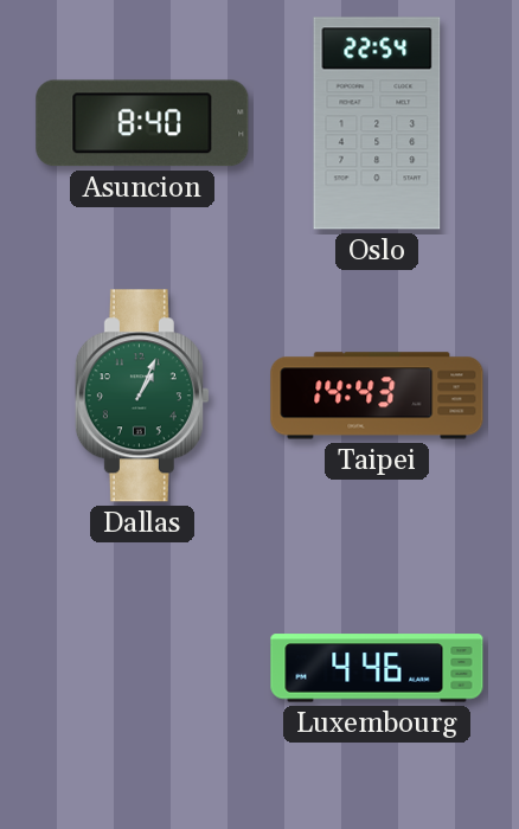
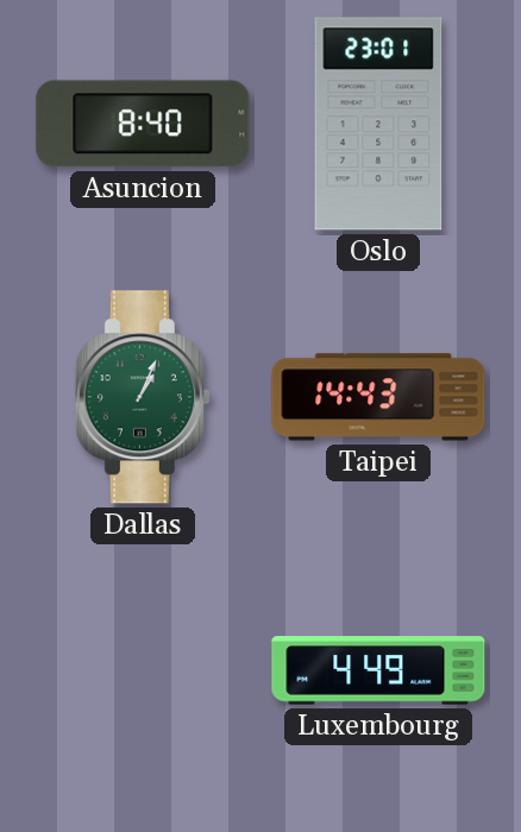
Oslo: 22:54 -> 23:01
Luxembourg: 4:46 -> 4:49
